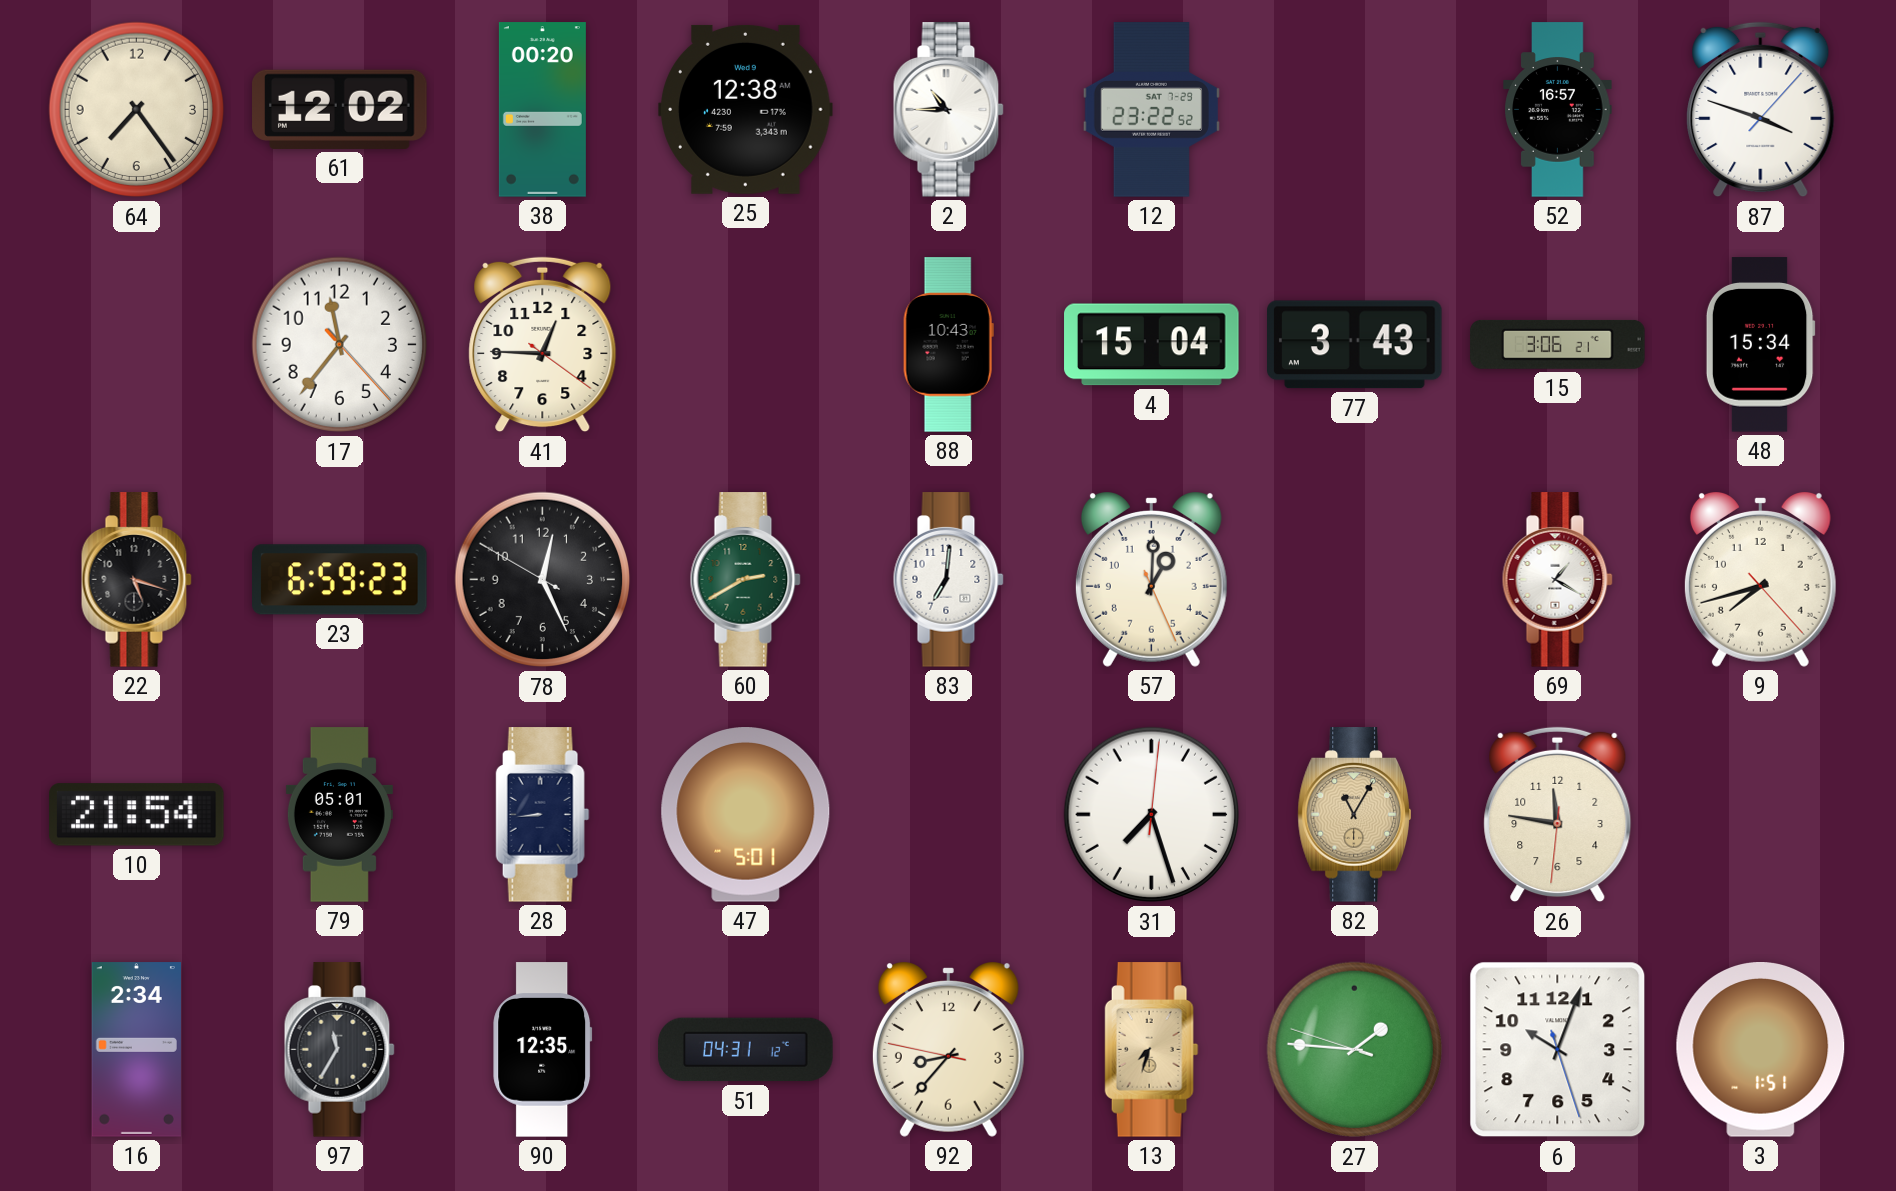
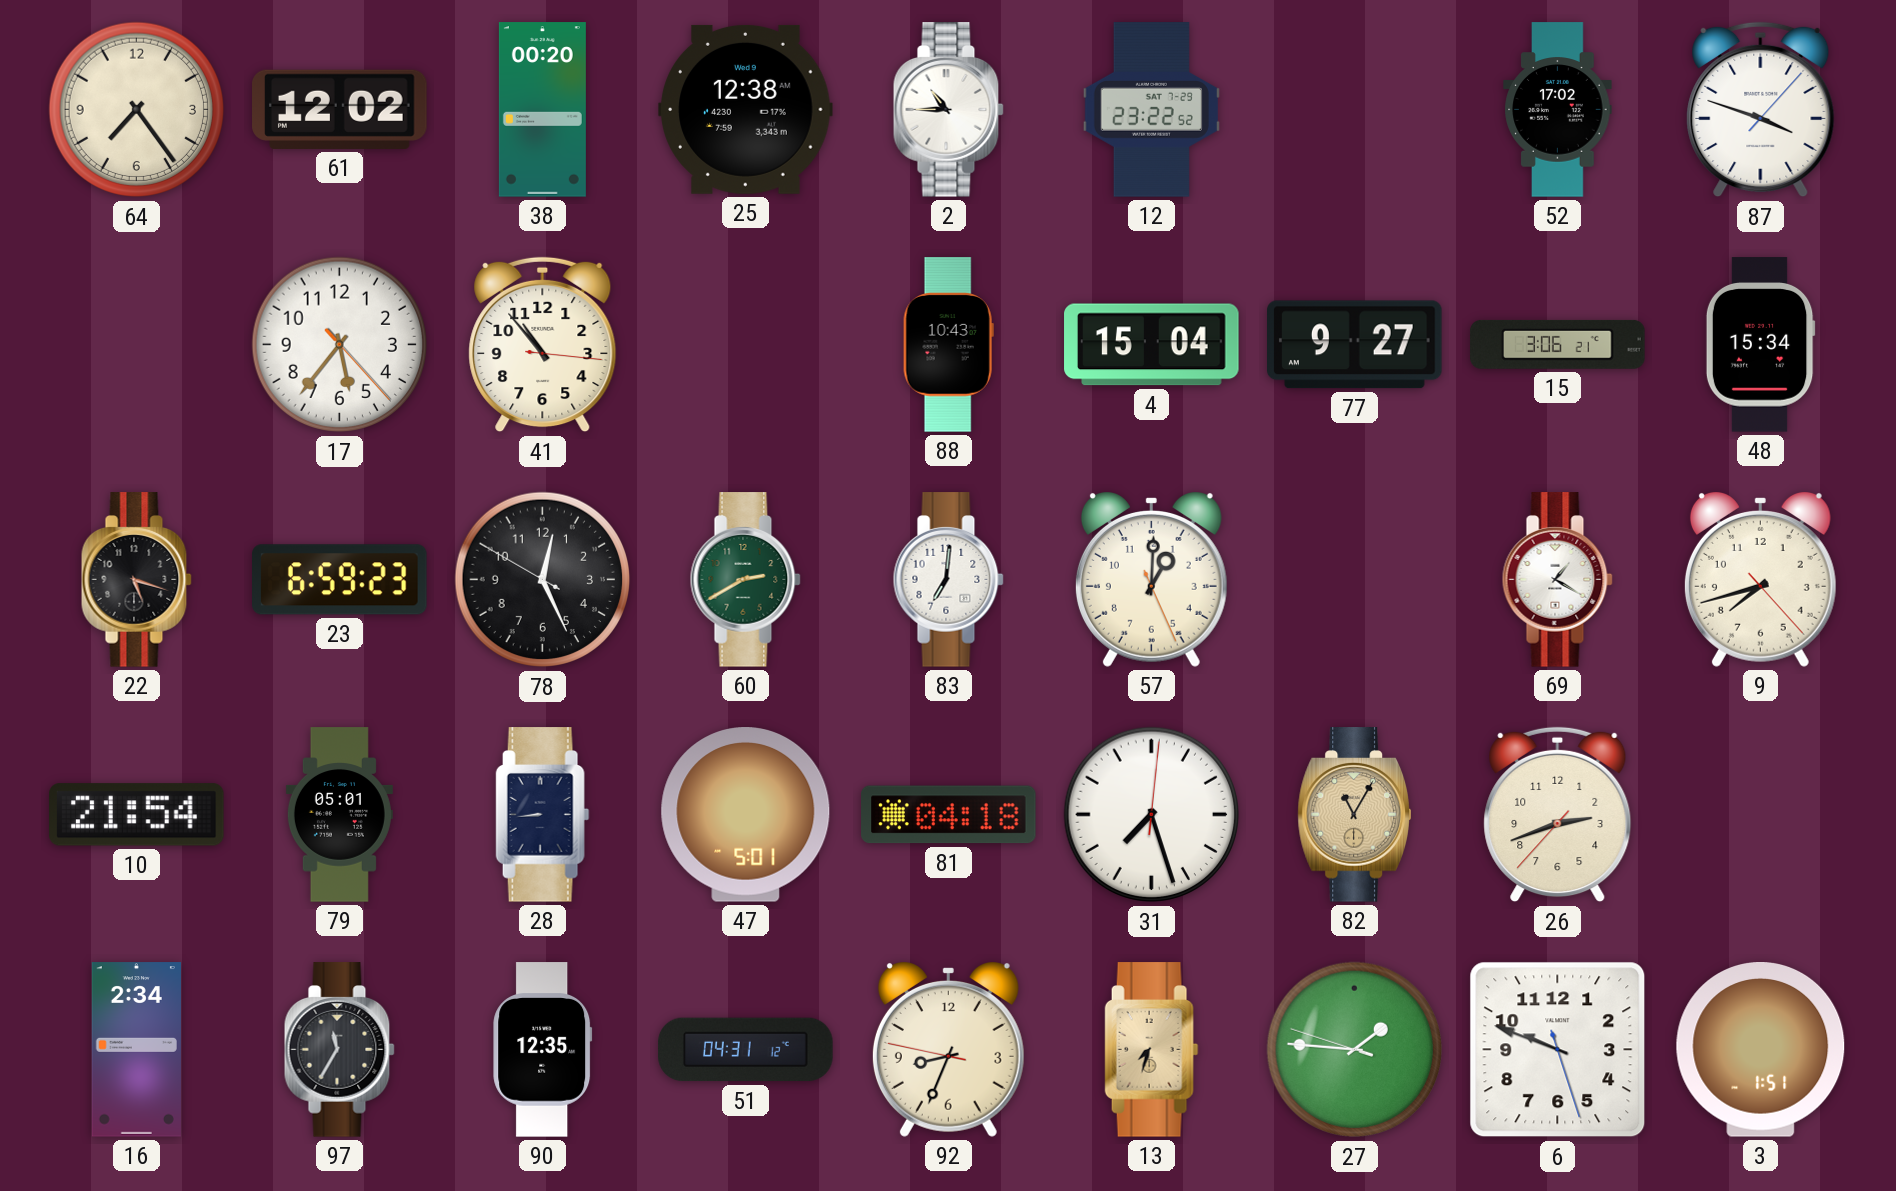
52: 16:57 -> 17:02
17: 11:36 -> 5:36
41: 12:45 -> 10:53
77: 3:43 -> 9:27
81: none -> 04:18
26: 11:46 -> 2:41
92: 8:36 -> 8:33
6: 10:03 -> 9:48
